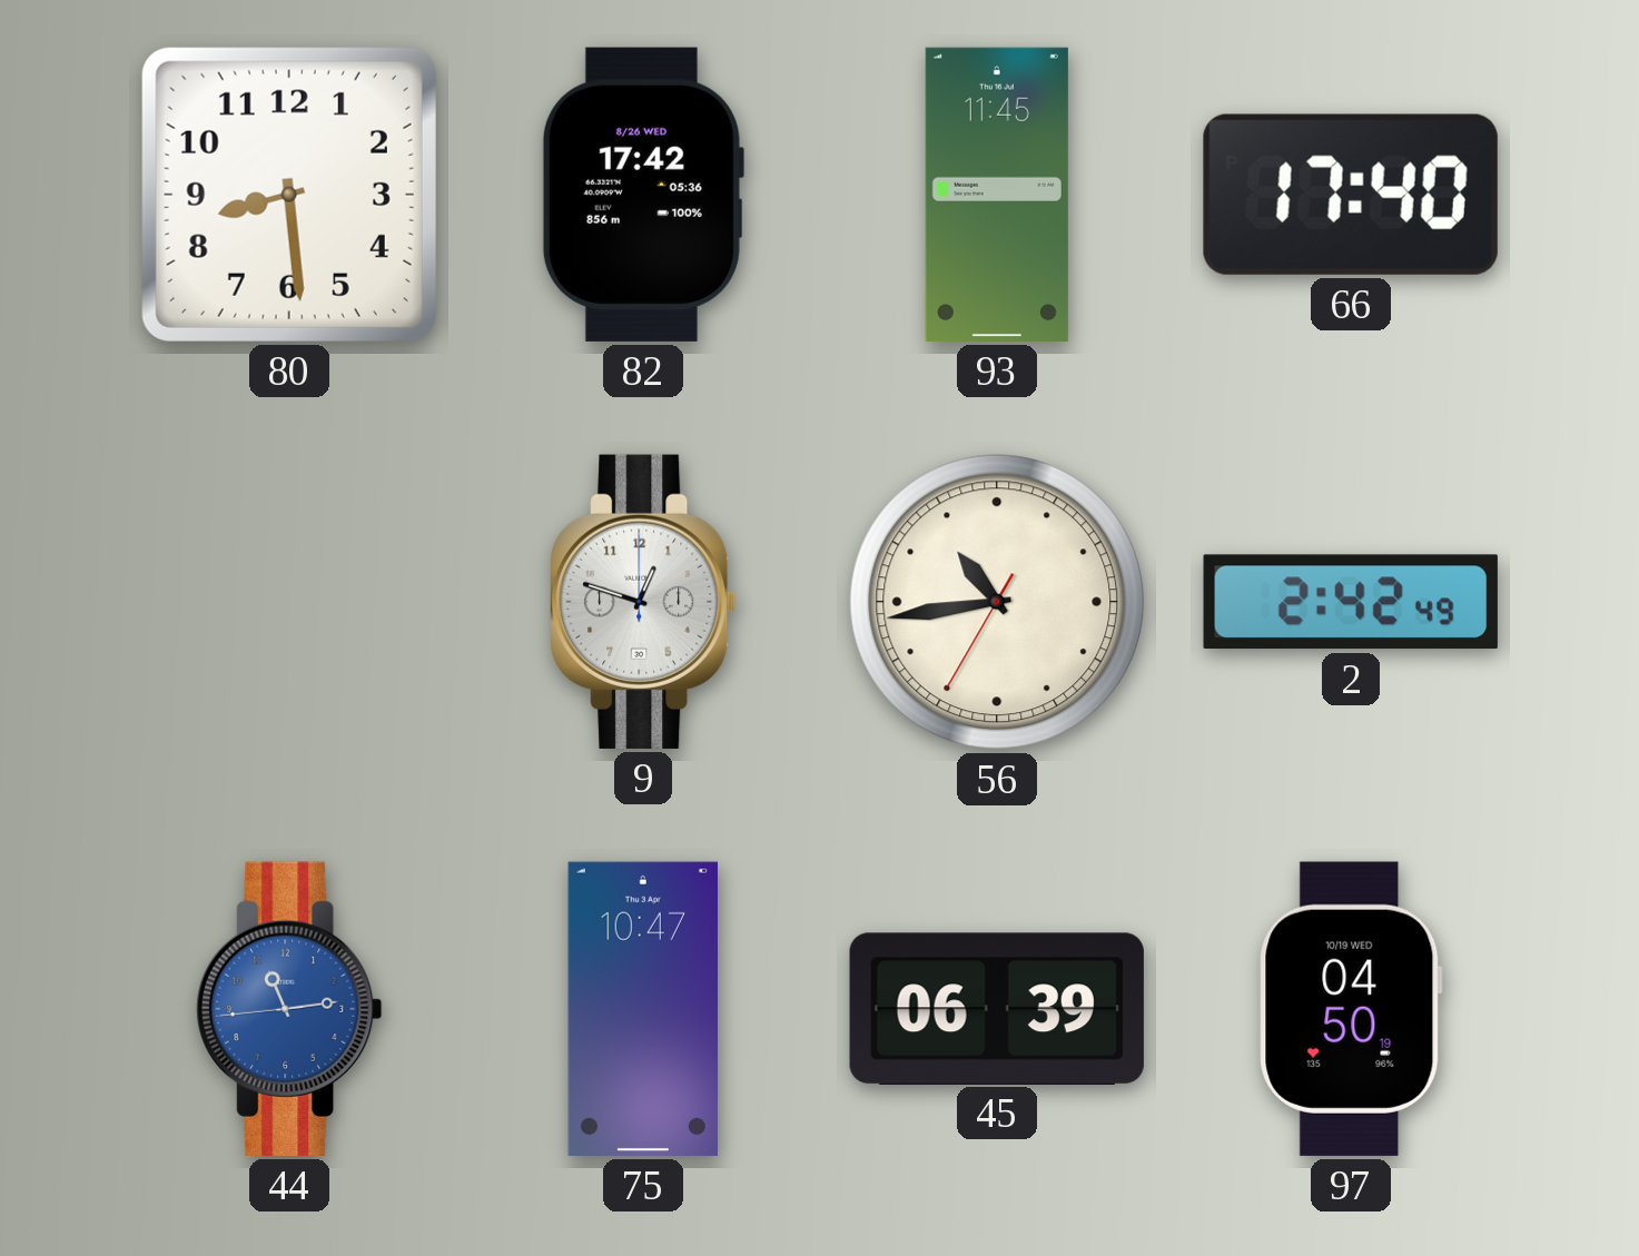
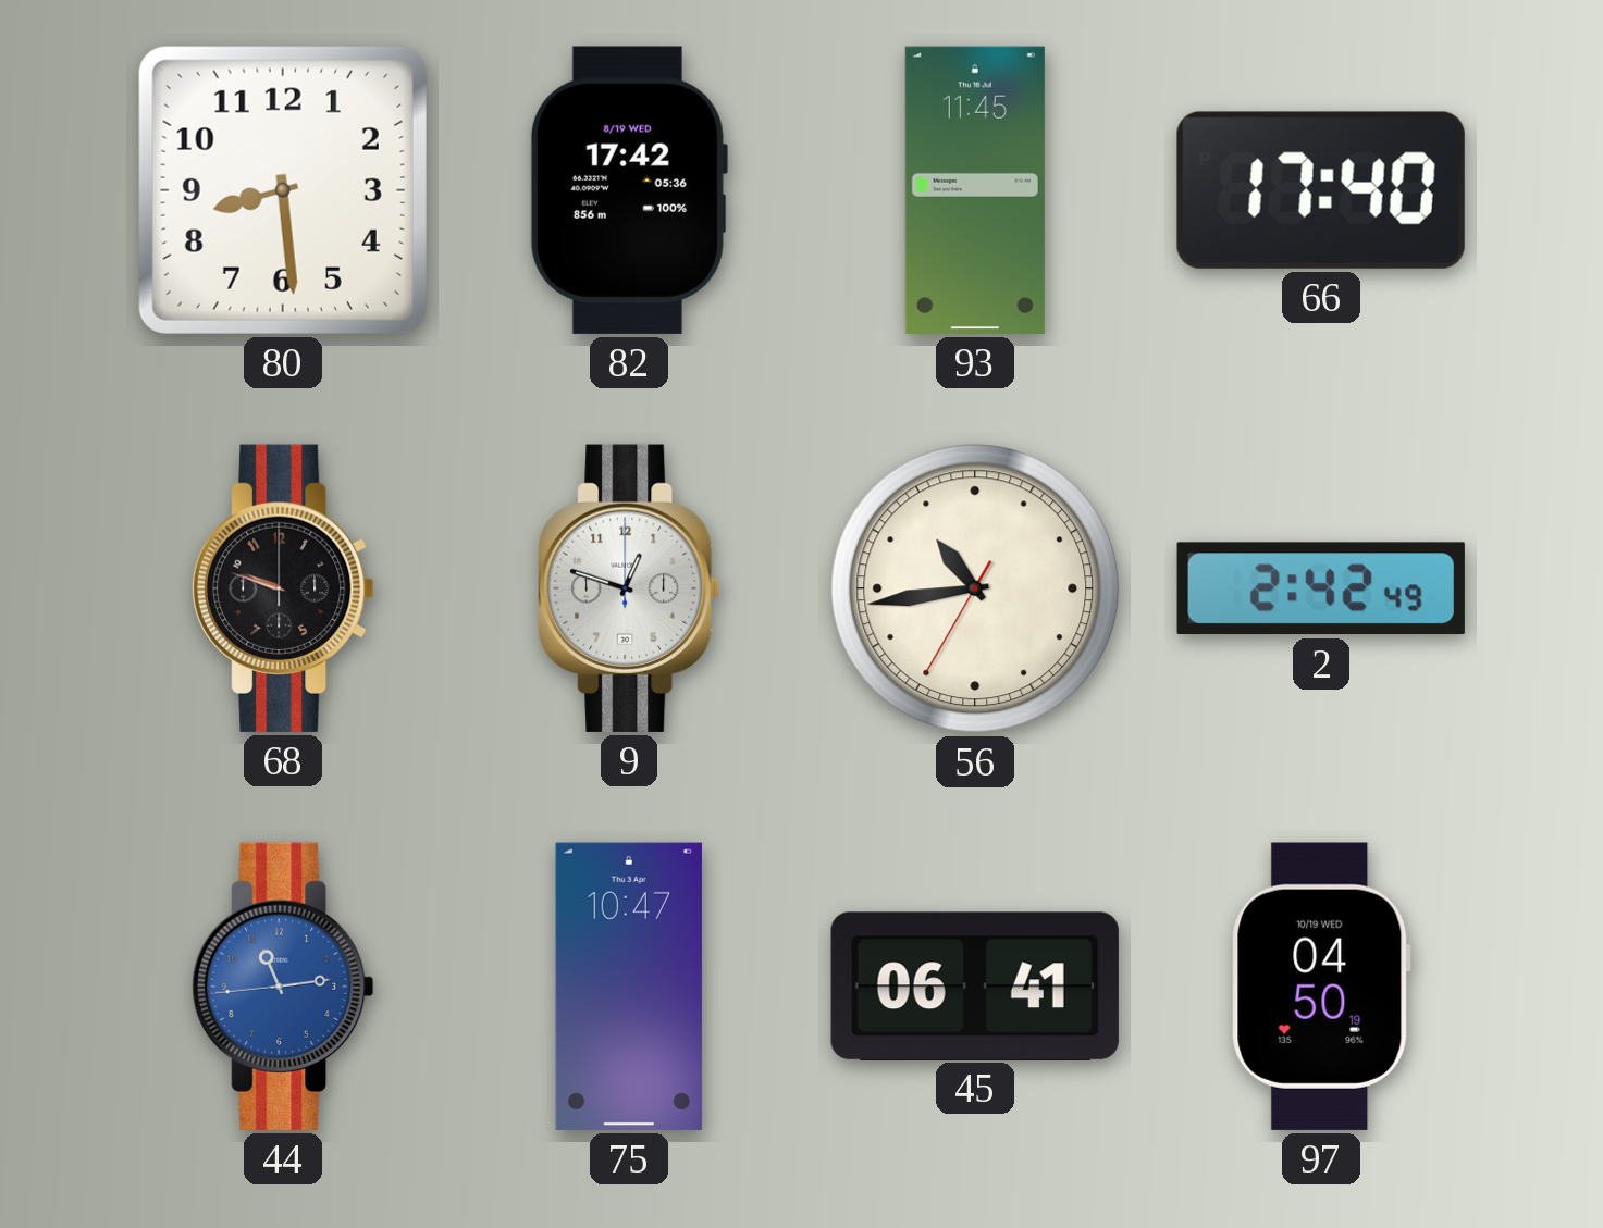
82 date: 8/26 WED -> 8/19 WED
68: none -> 9:48
45: 06:39 -> 06:41
